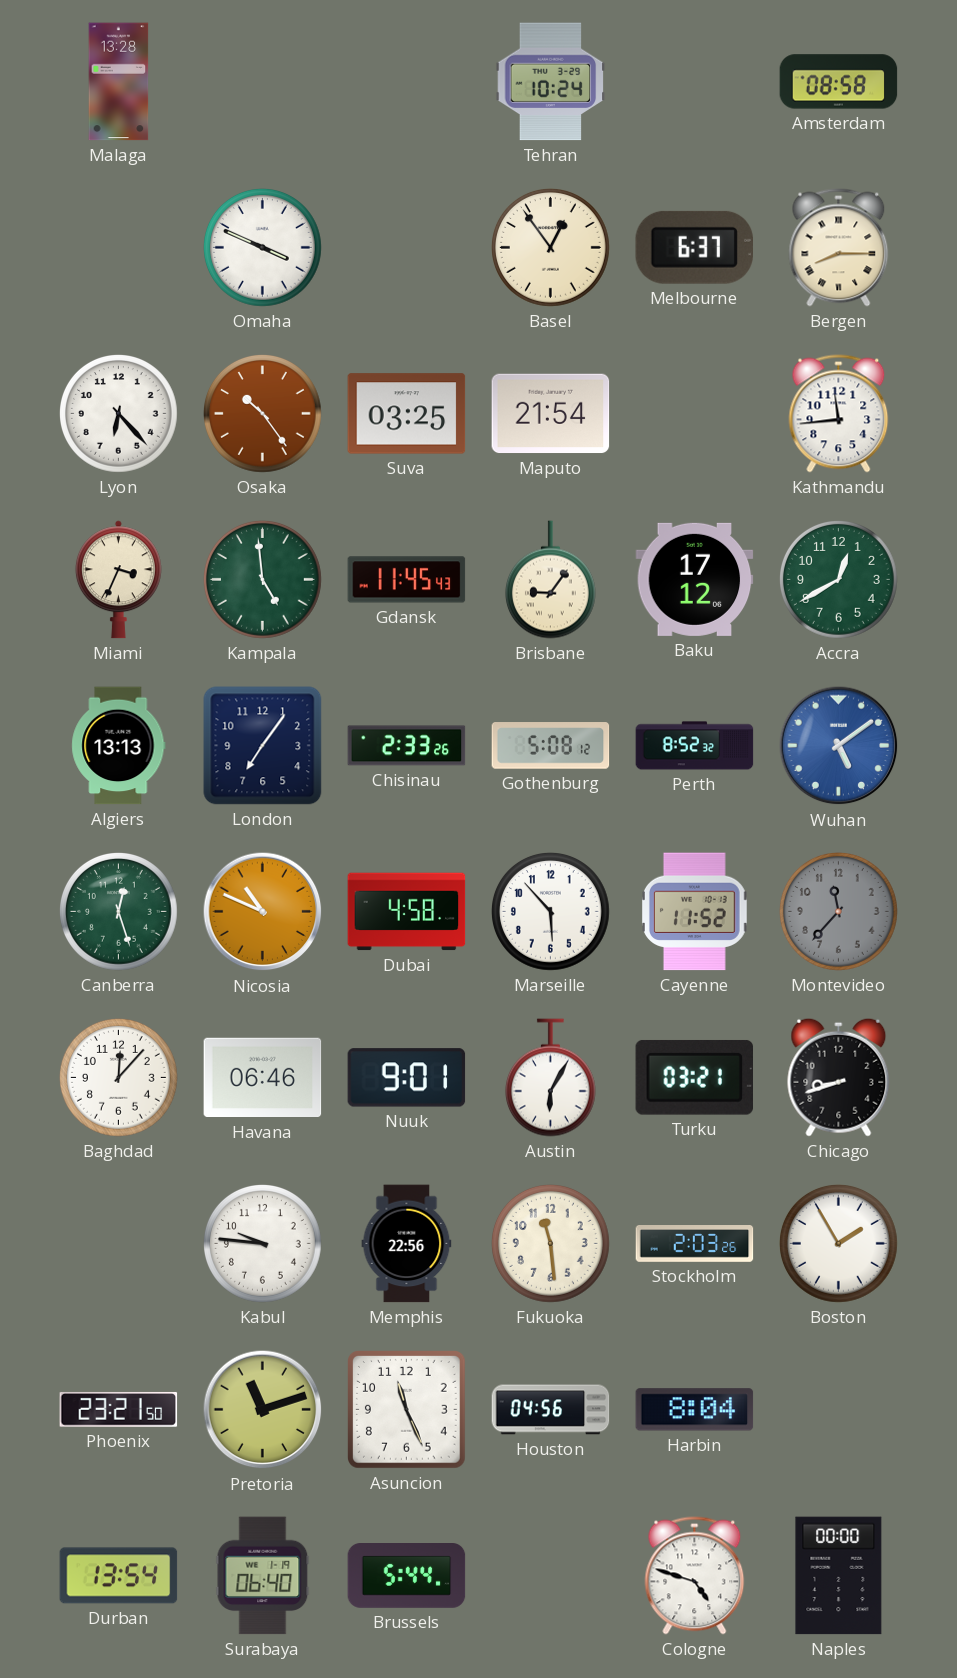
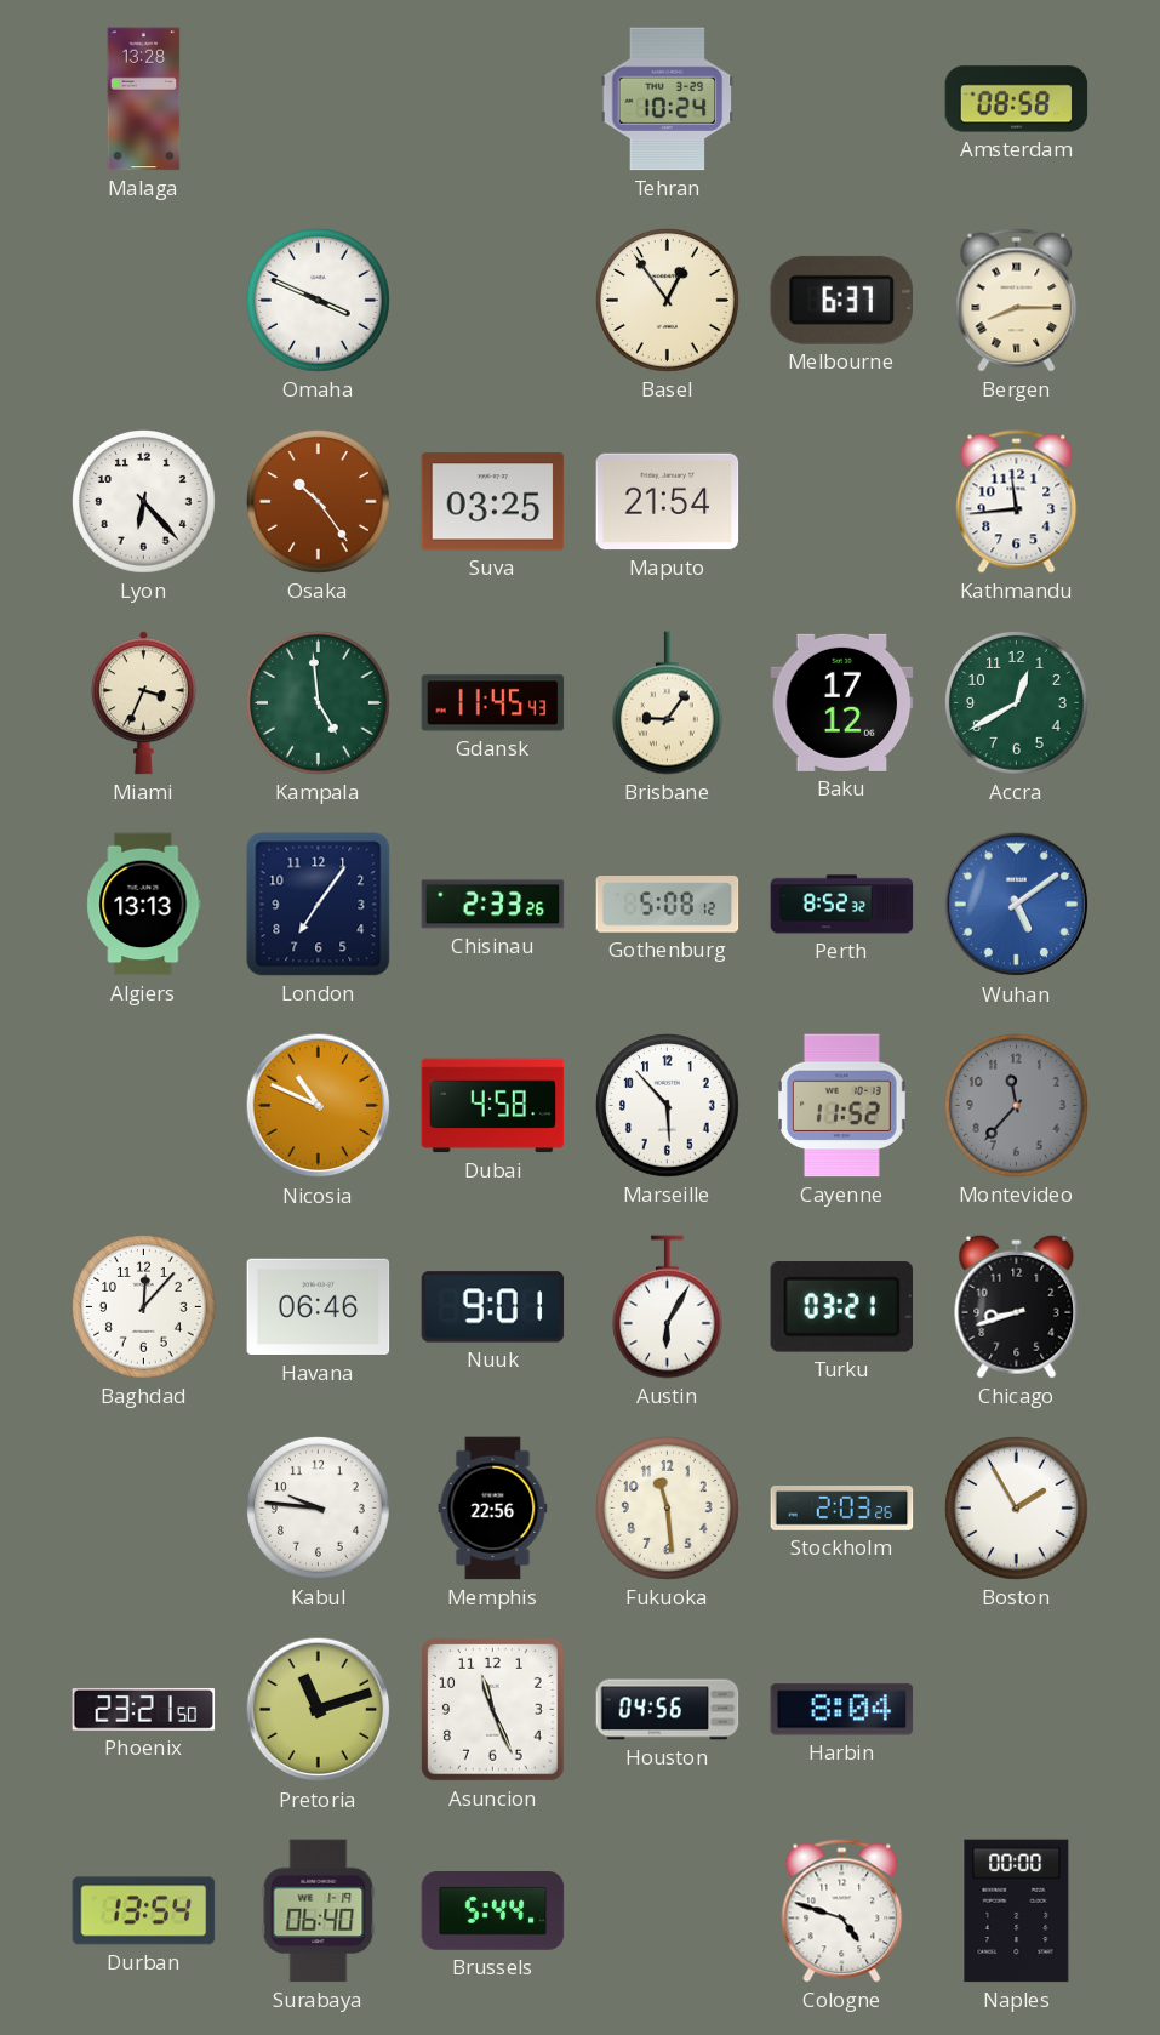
Canberra: 12:27 -> none
